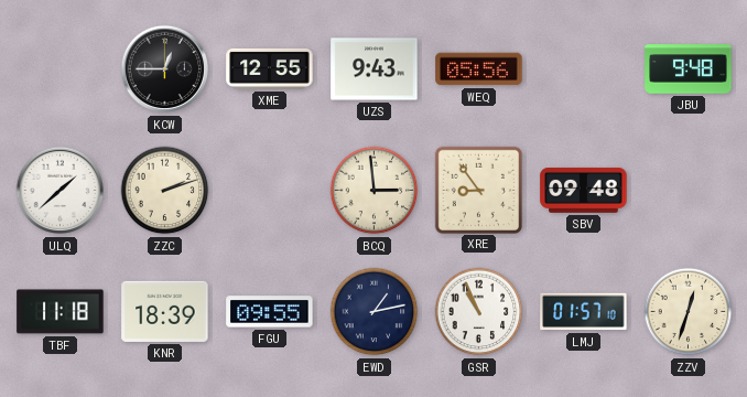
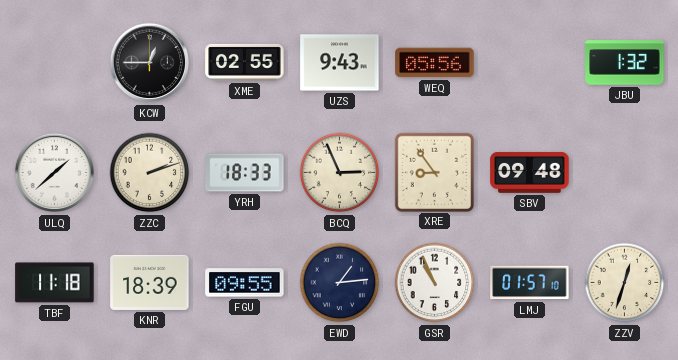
XME: 12:55 -> 02:55
JBU: 9:48 -> 1:32
YRH: none -> 18:33
BCQ: 2:59 -> 2:56
EWD: 1:13 -> 1:14
